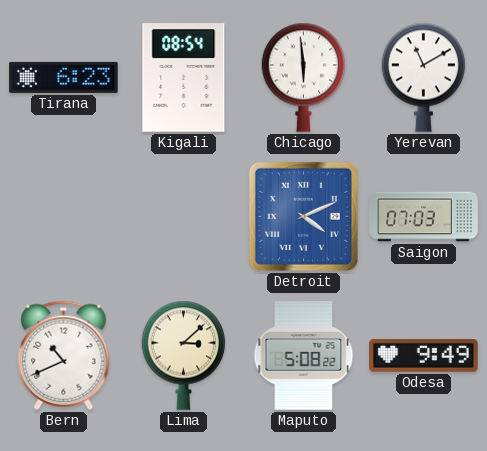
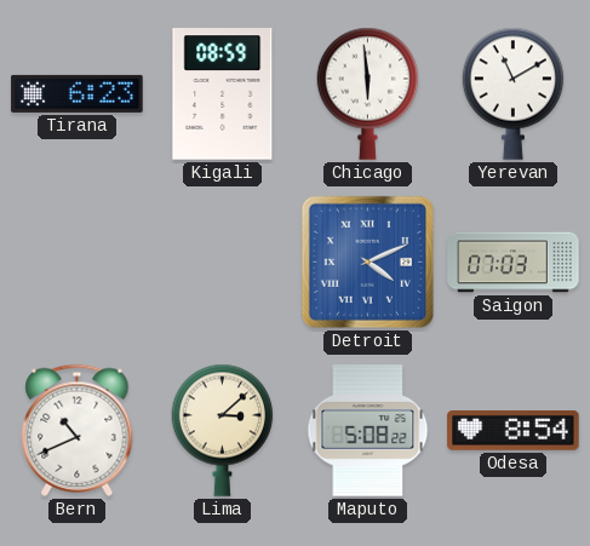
Kigali: 08:54 -> 08:59
Odesa: 9:49 -> 8:54
